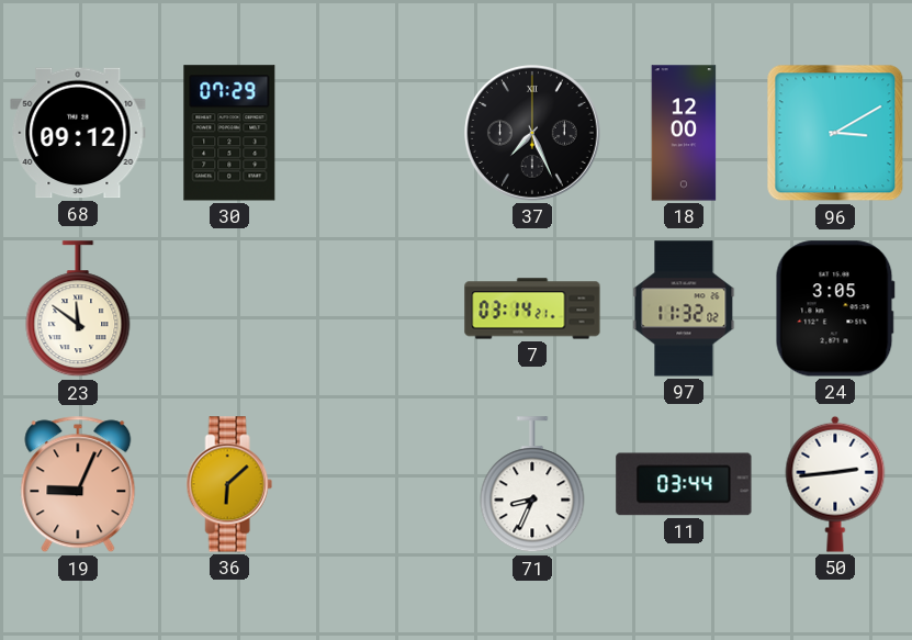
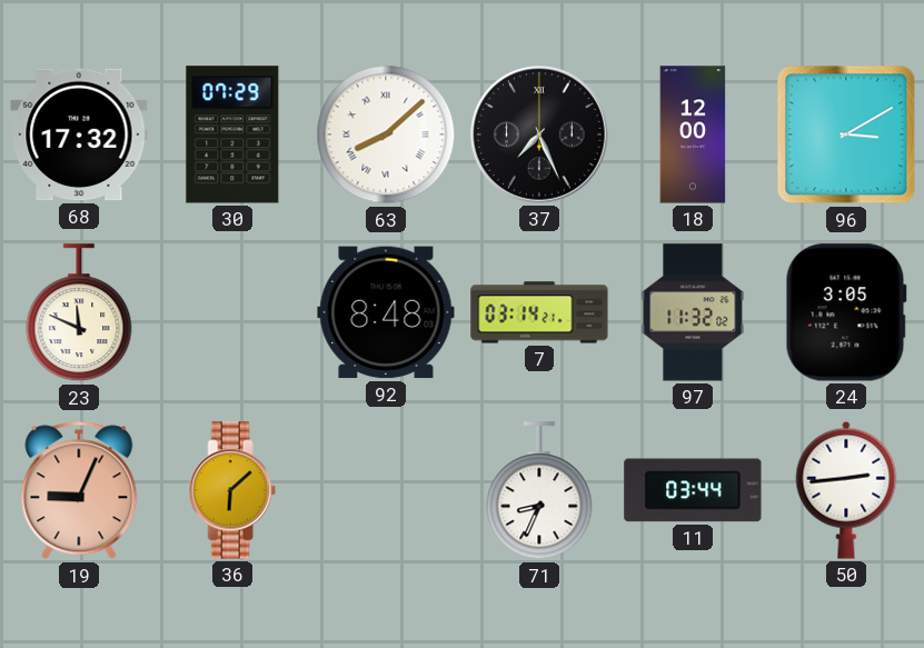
68: 09:12 -> 17:32
63: none -> 8:08
23: 11:51 -> 11:49
92: none -> 8:48
